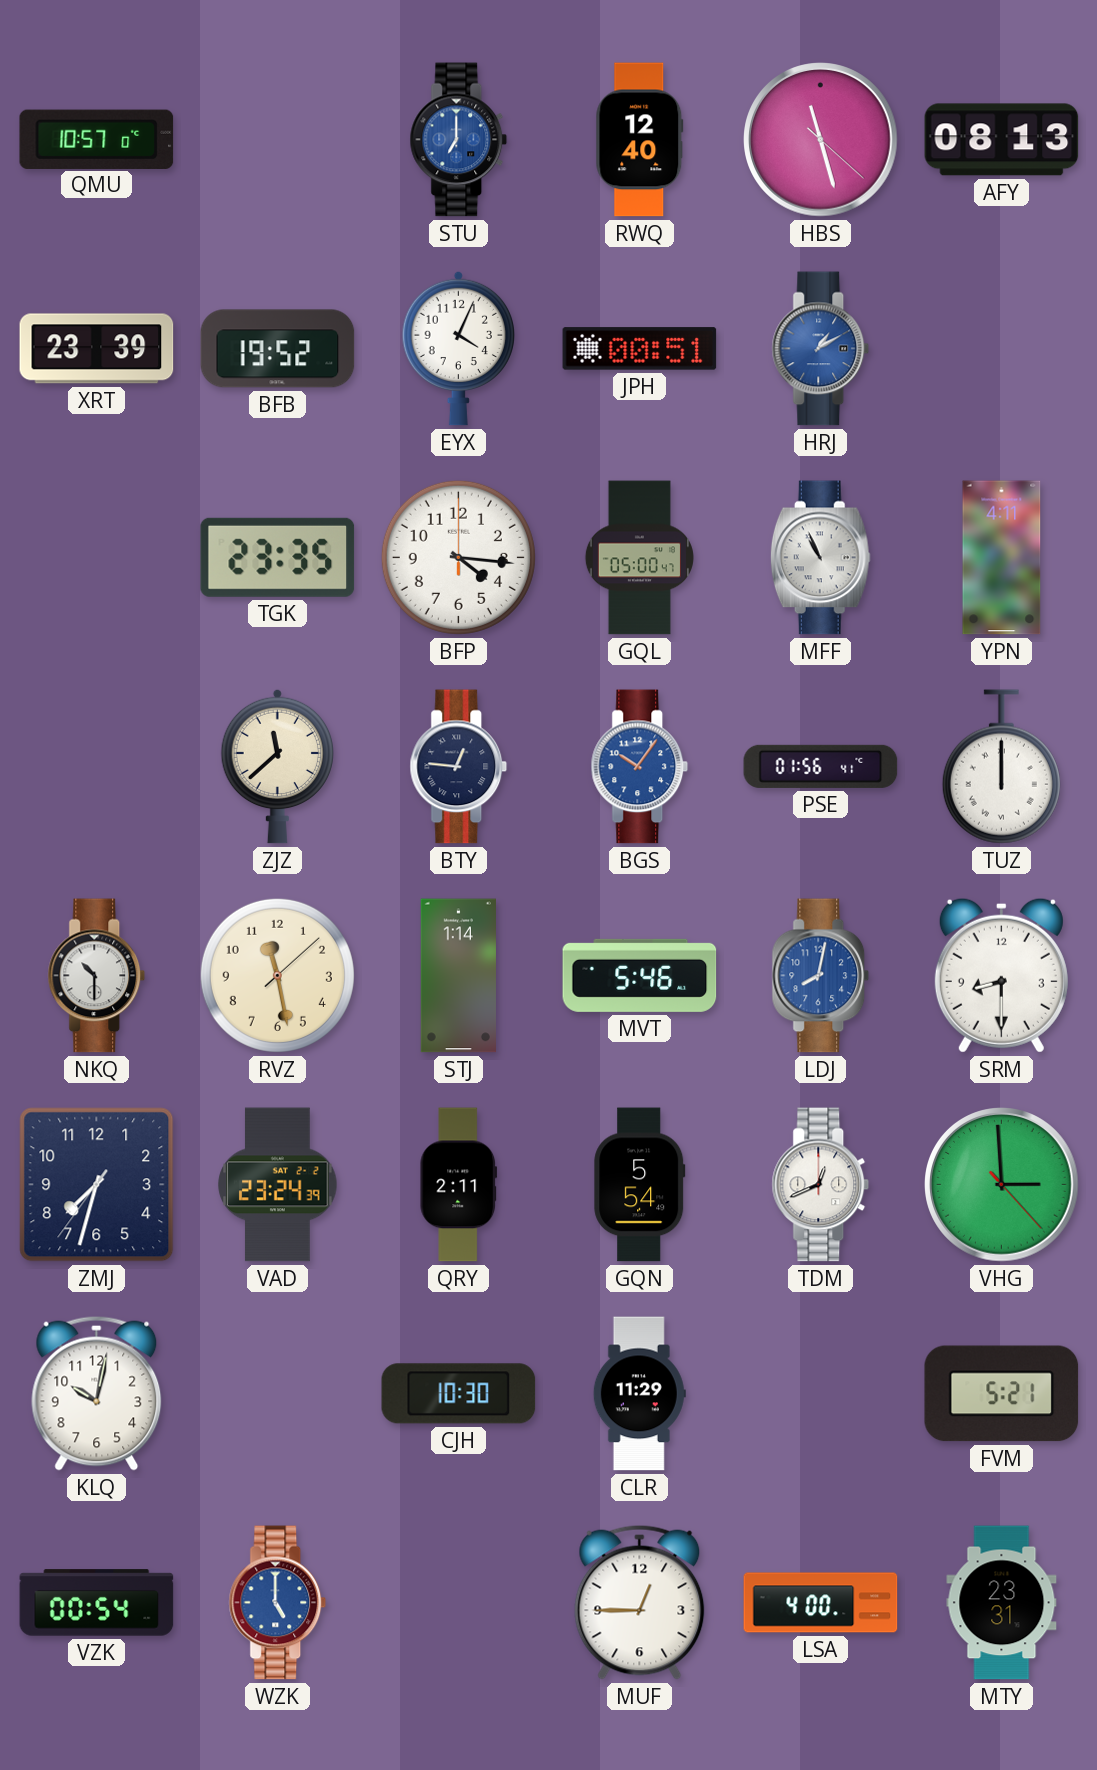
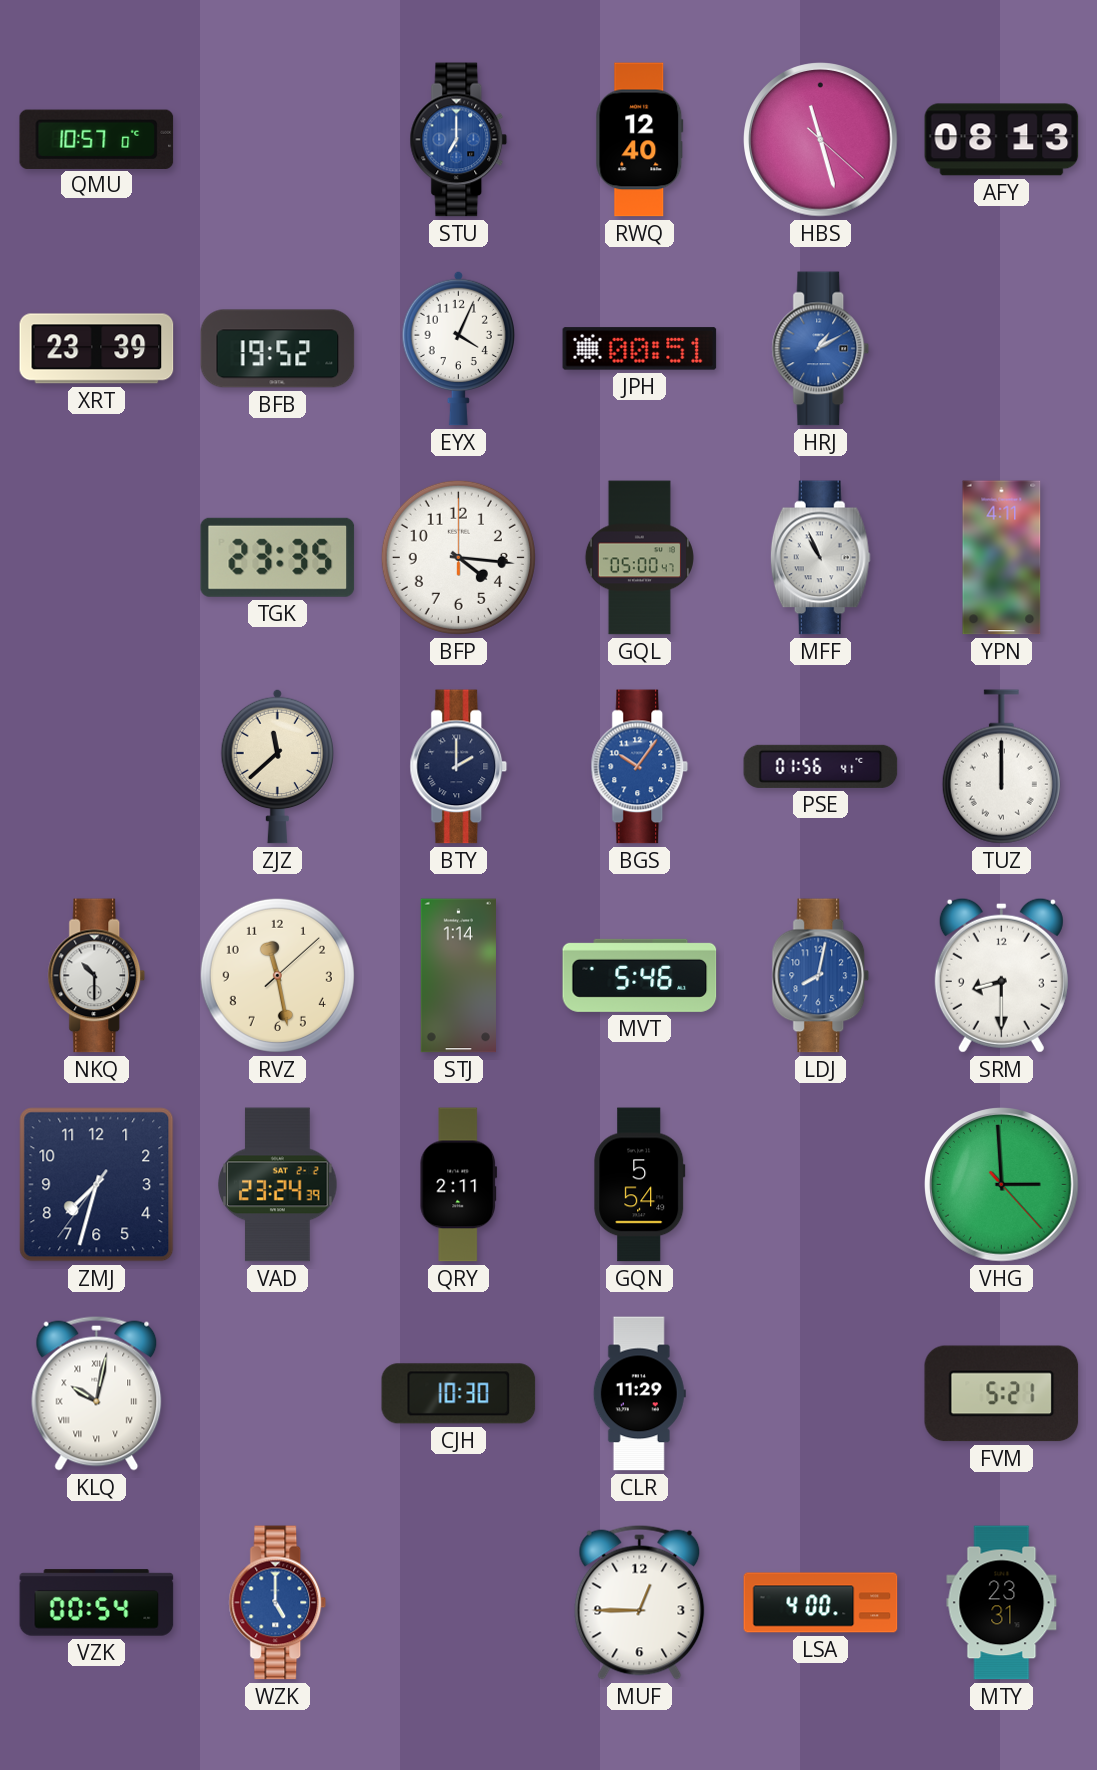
BTY: 12:46 -> 2:00
TDM: 12:41 -> none
KLQ numerals: Arabic -> Roman
